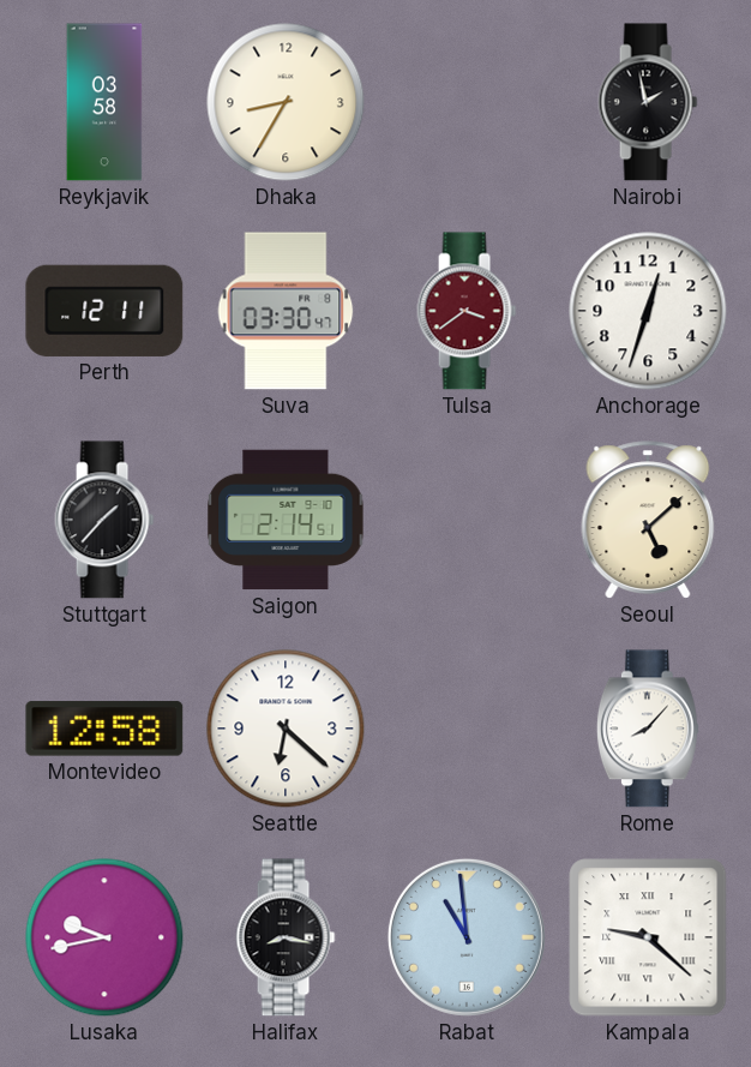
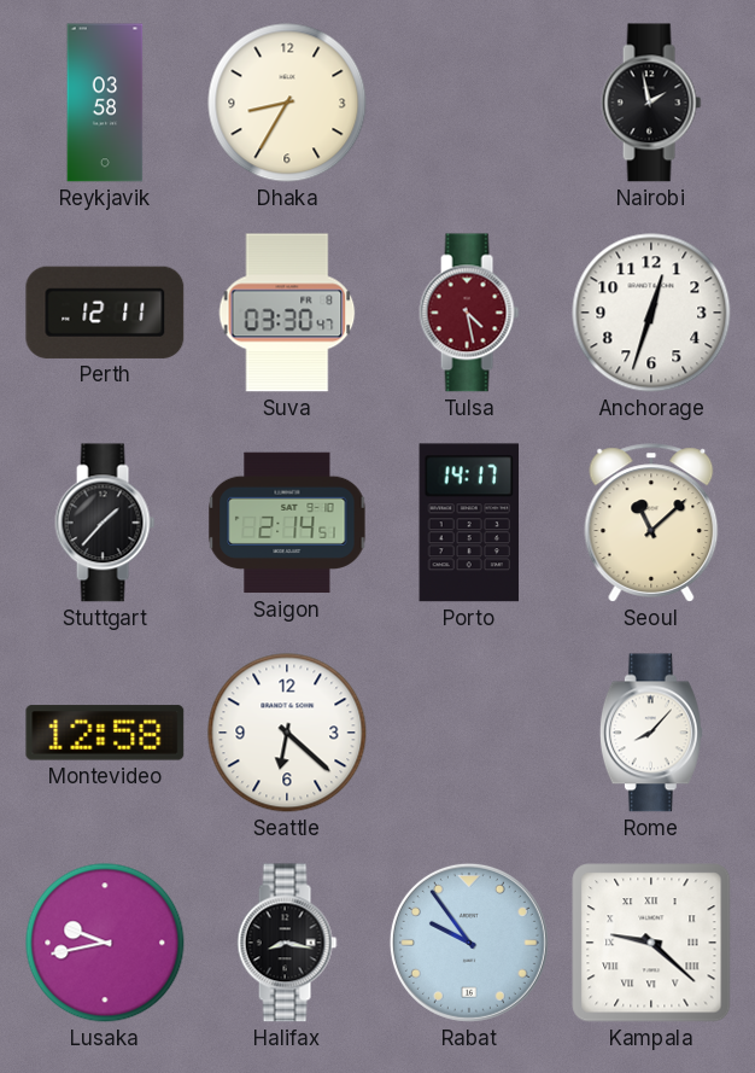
Tulsa: 3:39 -> 4:28
Porto: none -> 14:17
Seoul: 5:08 -> 11:08
Rabat: 10:59 -> 9:54
